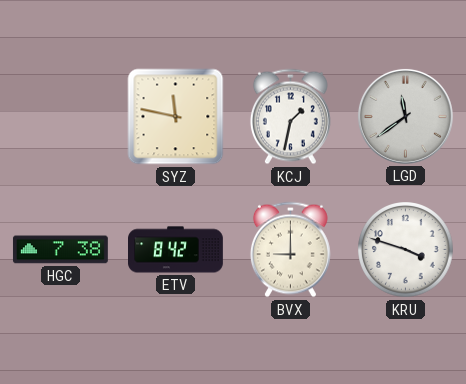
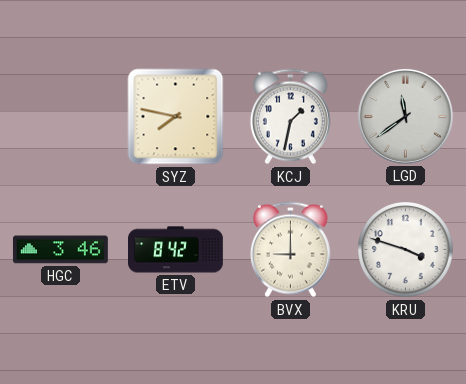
SYZ: 11:47 -> 7:47
HGC: 7:38 -> 3:46
